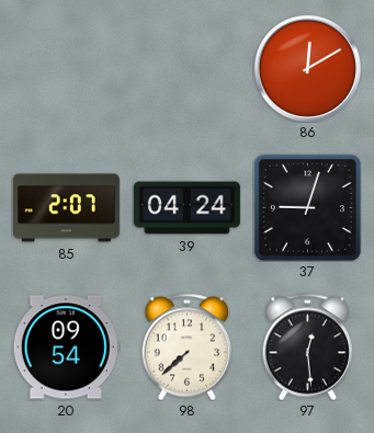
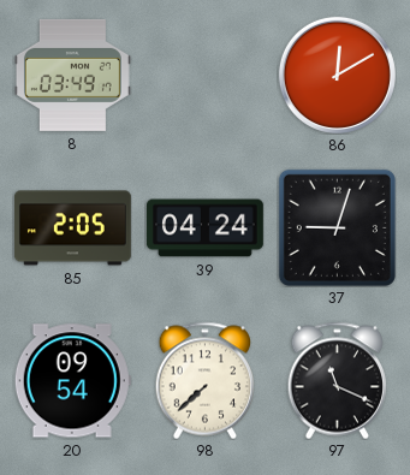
8: none -> 03:49
85: 2:07 -> 2:05
97: 12:29 -> 11:19
